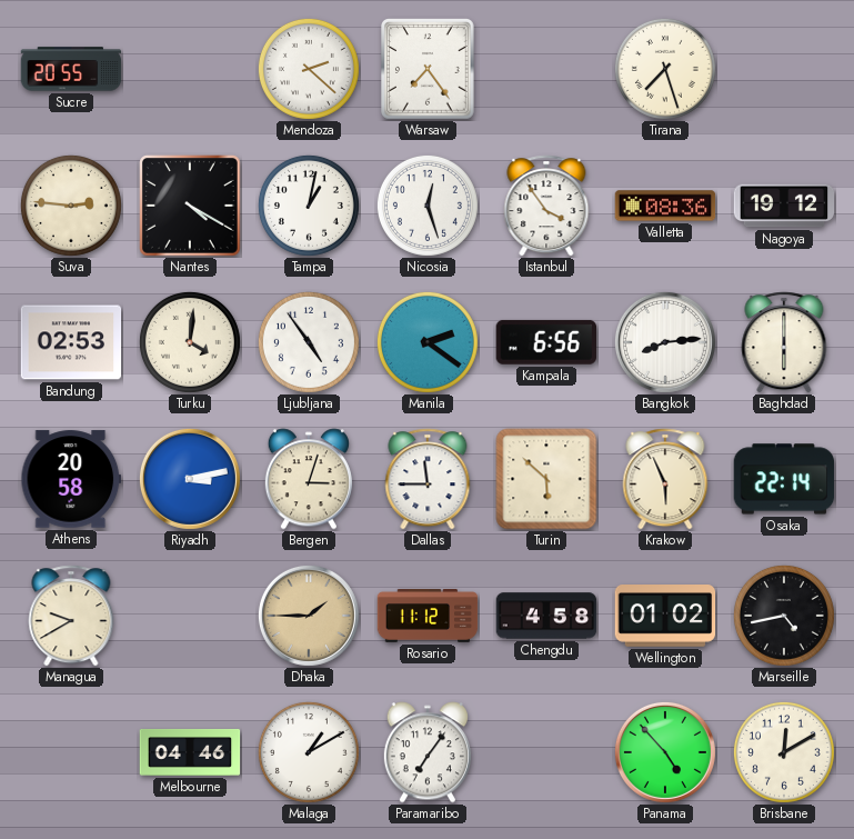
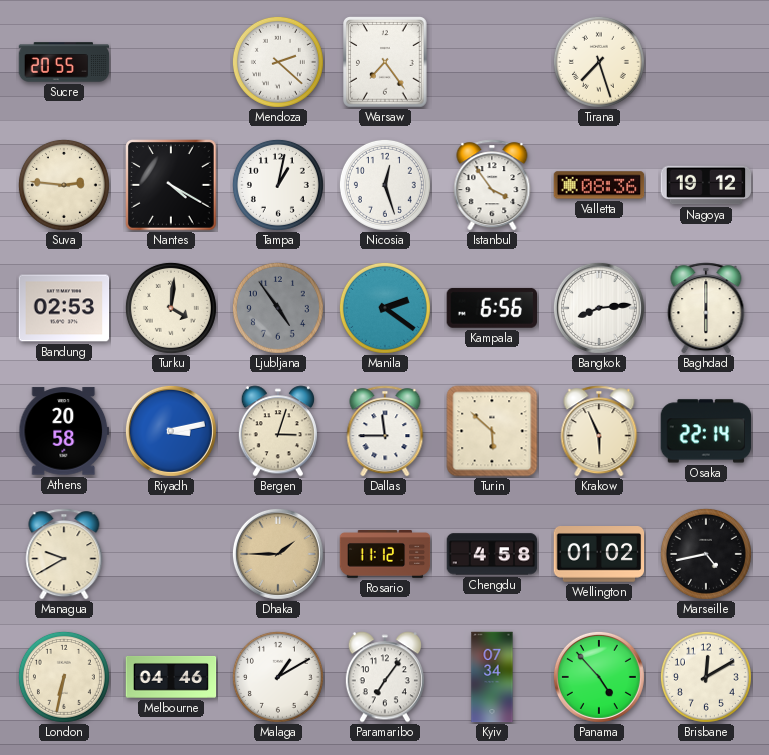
Ljubljana dial: white -> grey
London: none -> 6:32
Kyiv: none -> 07:34
